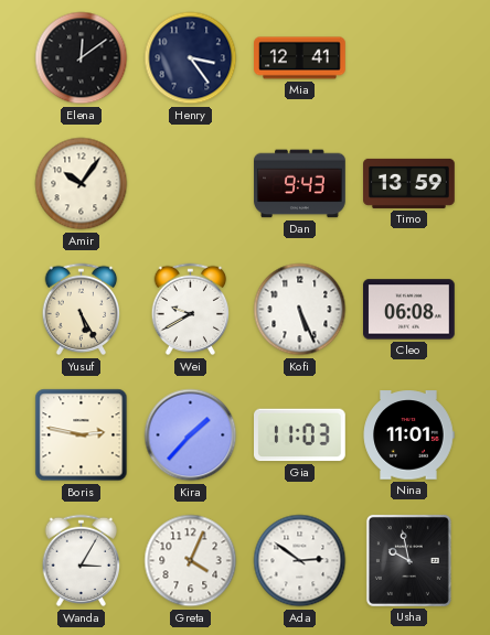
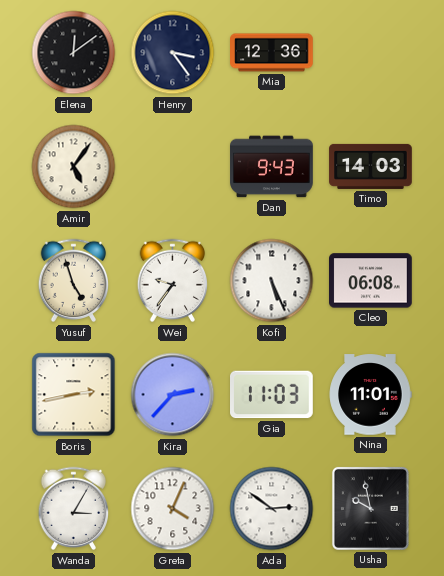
Mia: 12:41 -> 12:36
Amir: 10:06 -> 5:06
Timo: 13:59 -> 14:03
Yusuf: 5:25 -> 4:57
Wei: 9:40 -> 9:36
Boris: 2:47 -> 2:43
Kira: 1:37 -> 2:37
